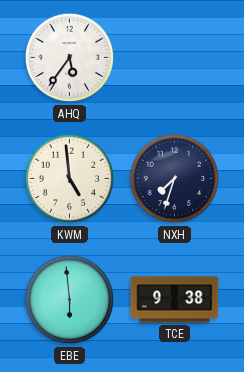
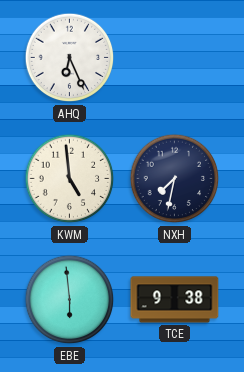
AHQ: 5:36 -> 6:26
NXH: 7:33 -> 7:32
